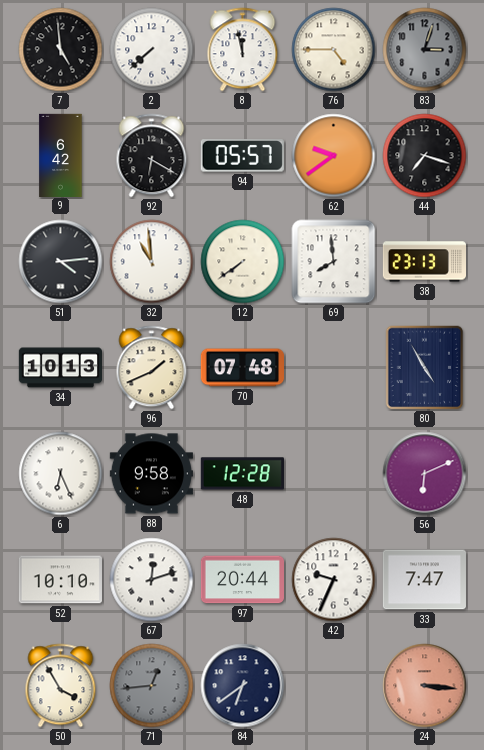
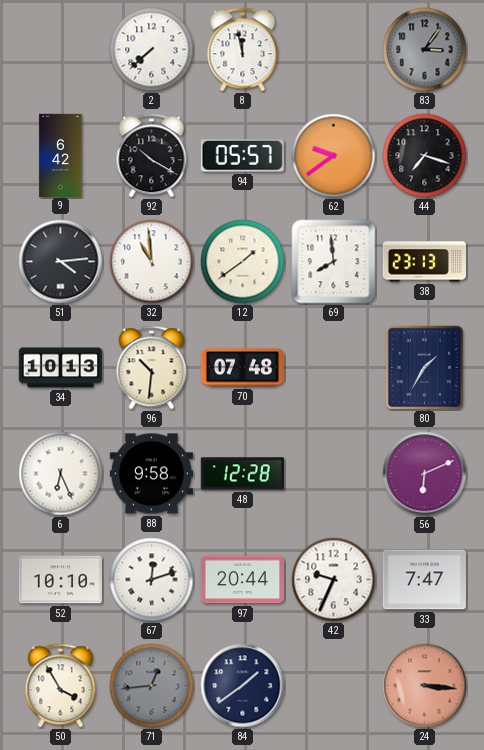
7: 4:59 -> none
76: 4:45 -> none
83: 3:03 -> 3:06
92: 6:20 -> 10:20
12: 7:39 -> 1:39
96: 1:41 -> 10:31
80: 4:55 -> 1:35
84: 6:39 -> 1:39
